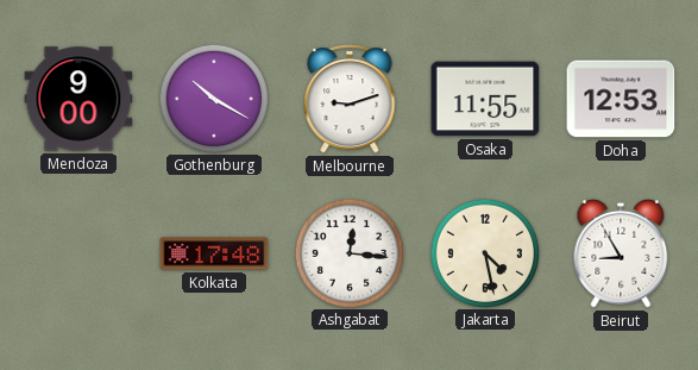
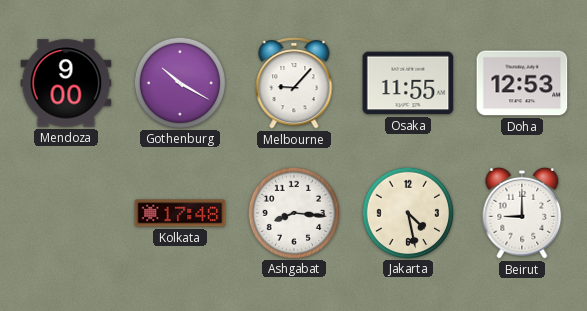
Melbourne: 9:12 -> 9:07
Ashgabat: 12:16 -> 8:16
Beirut: 8:55 -> 9:00
